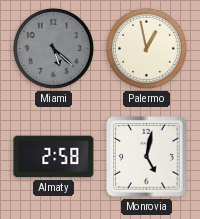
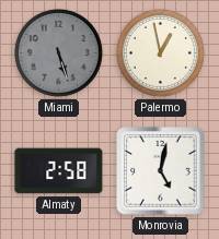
Miami: 5:22 -> 5:27
